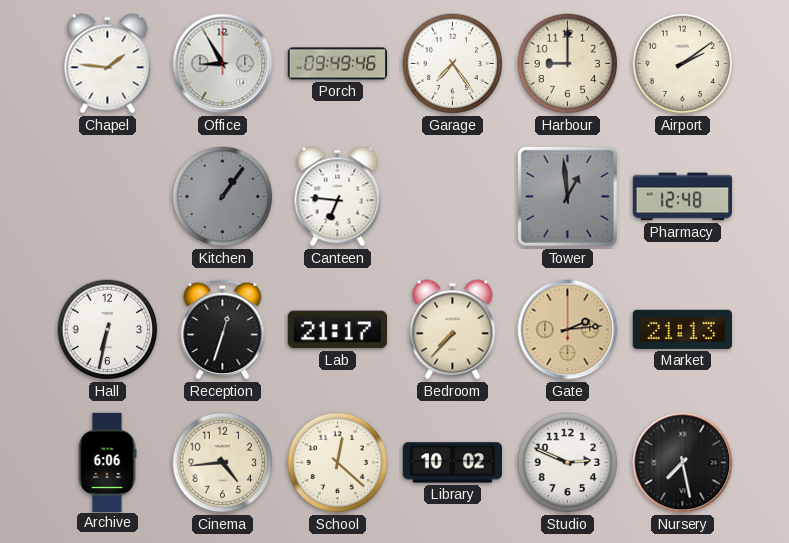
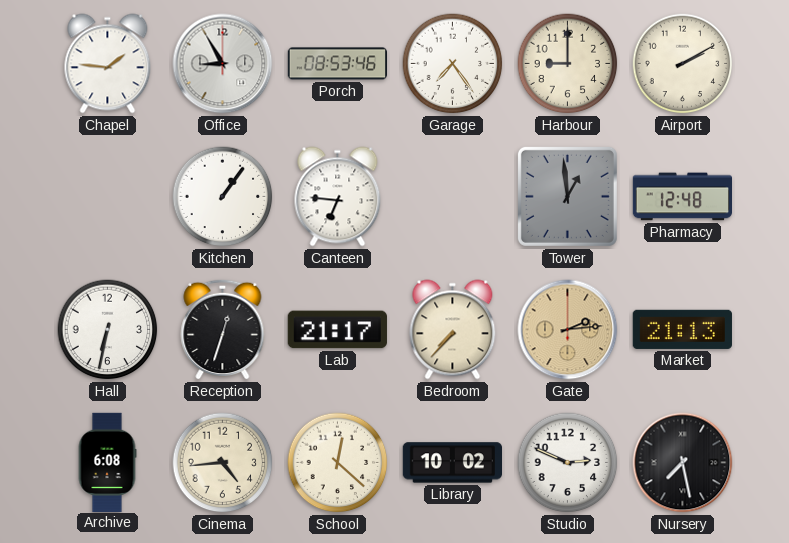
Porch: 09:49 -> 08:53
Airport: 2:09 -> 2:10
Kitchen dial: grey -> white
Archive: 6:06 -> 6:08
